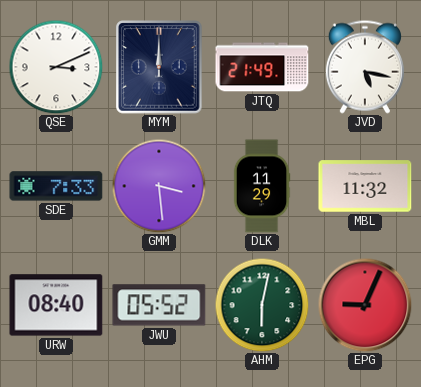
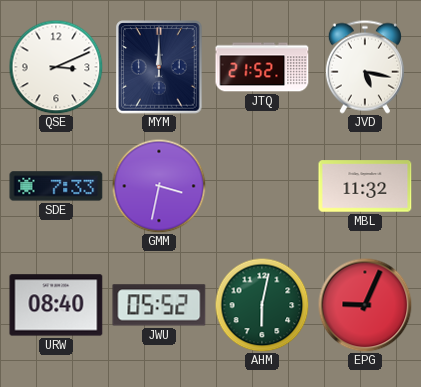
JTQ: 21:49 -> 21:52
GMM: 3:29 -> 3:32
DLK: 11:29 -> none
